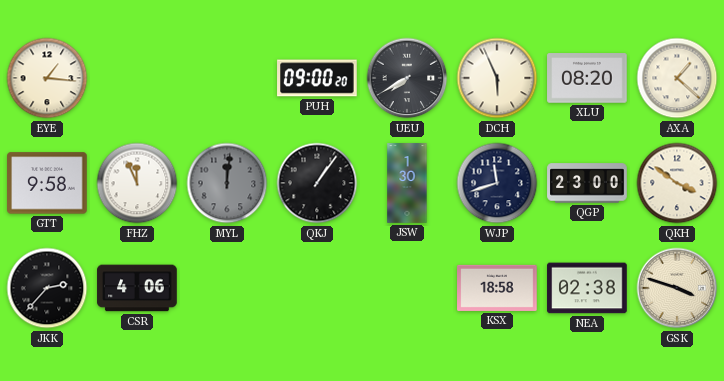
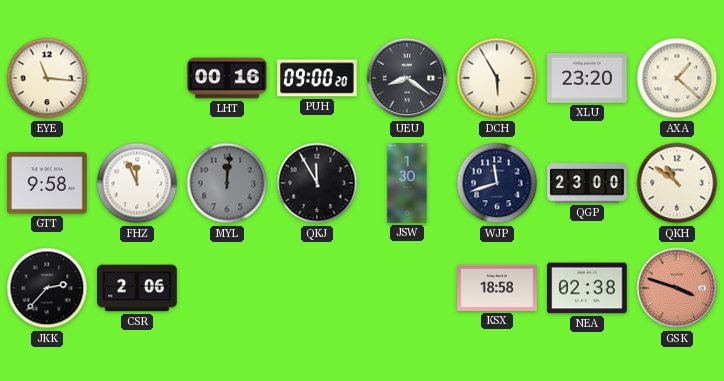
EYE: 1:16 -> 11:16
LHT: none -> 00:16
UEU: 7:40 -> 8:21
DCH: 5:56 -> 5:55
XLU: 08:20 -> 23:20
QKJ: 1:06 -> 11:55
QKH: 3:51 -> 10:51
CSR: 4:06 -> 2:06
GSK dial: cream -> salmon
